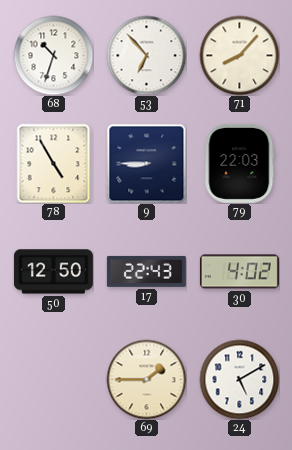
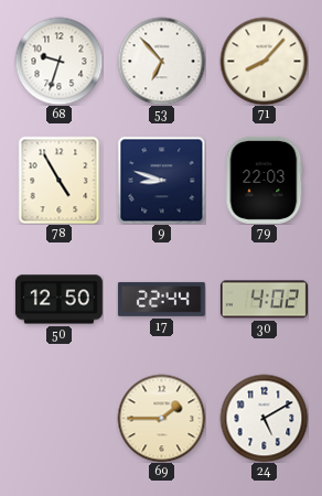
68: 10:33 -> 9:33
9: 8:45 -> 8:48
17: 22:43 -> 22:44
